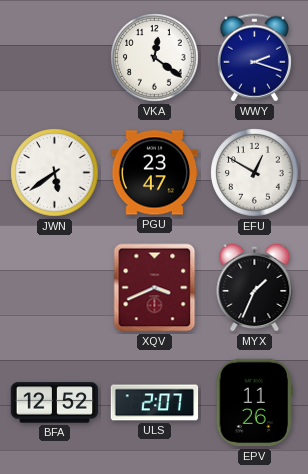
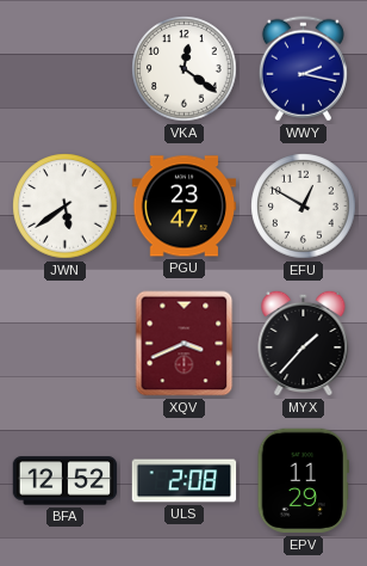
WWY: 2:18 -> 2:17
MYX: 1:34 -> 1:37
ULS: 2:07 -> 2:08
EPV: 11:26 -> 11:29
